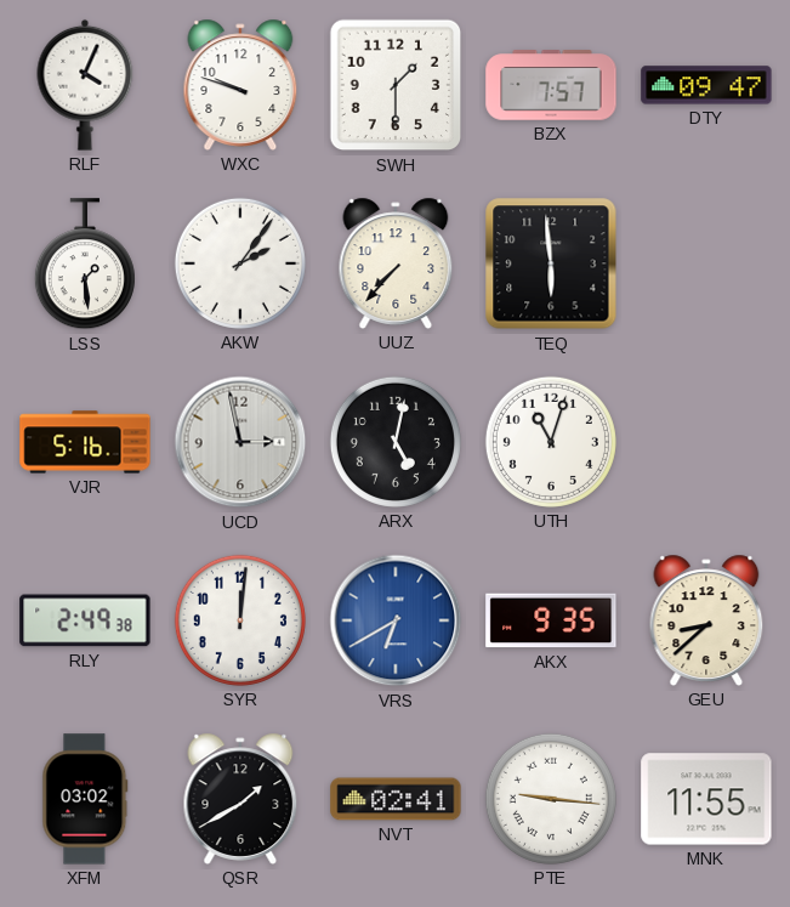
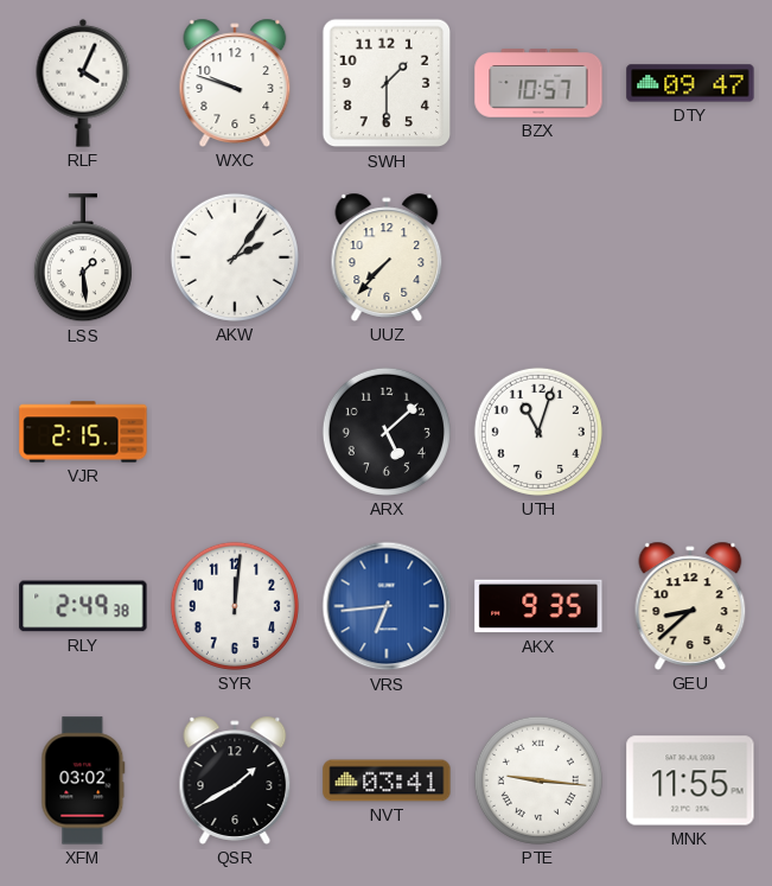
BZX: 7:57 -> 10:57
TEQ: 5:59 -> none
VJR: 5:16 -> 2:15
UCD: 2:58 -> none
ARX: 5:02 -> 5:08
VRS: 6:40 -> 6:44
NVT: 02:41 -> 03:41
